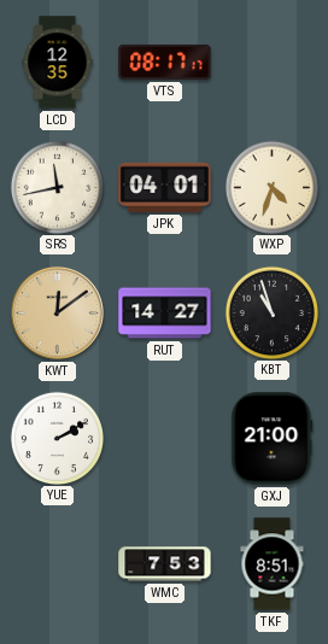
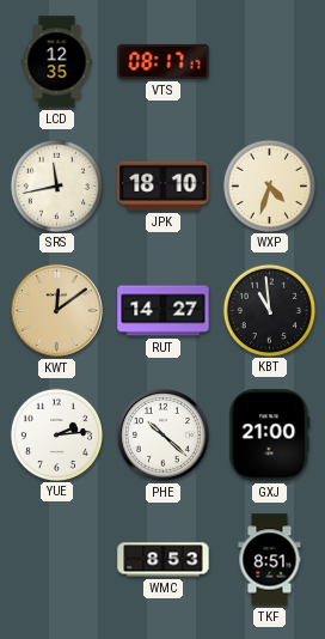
JPK: 04:01 -> 18:10
KBT: 10:57 -> 10:59
YUE: 2:10 -> 2:14
PHE: none -> 10:22
WMC: 7:53 -> 8:53
